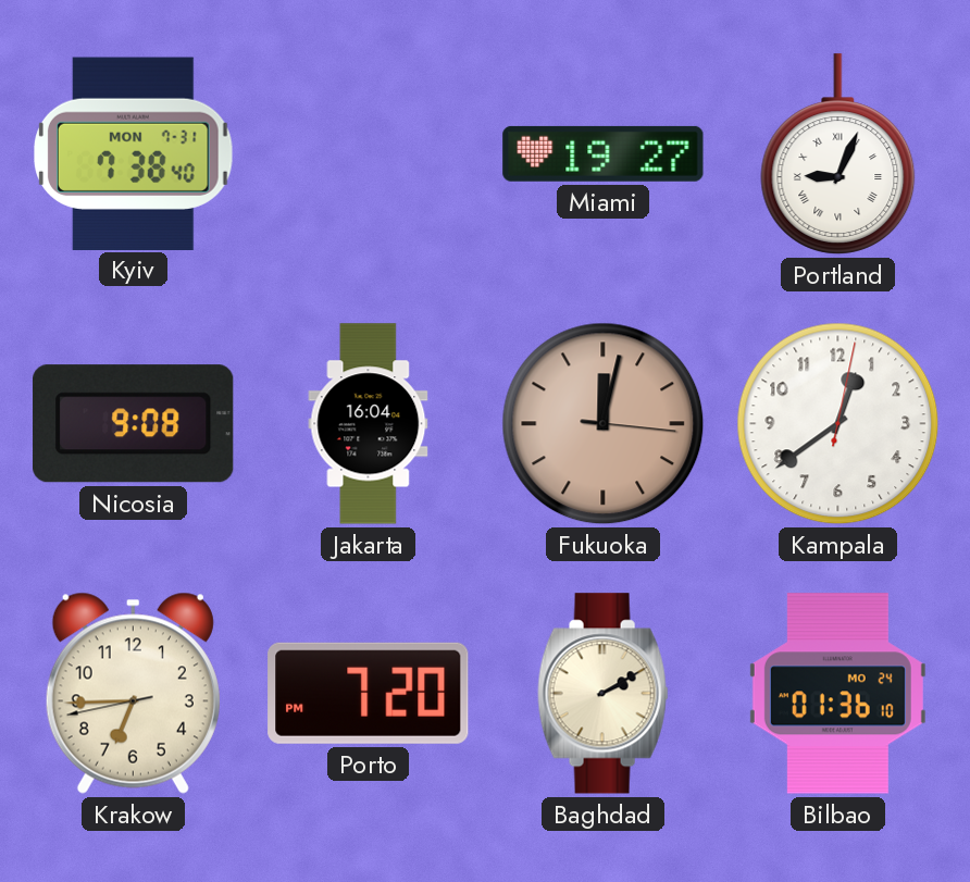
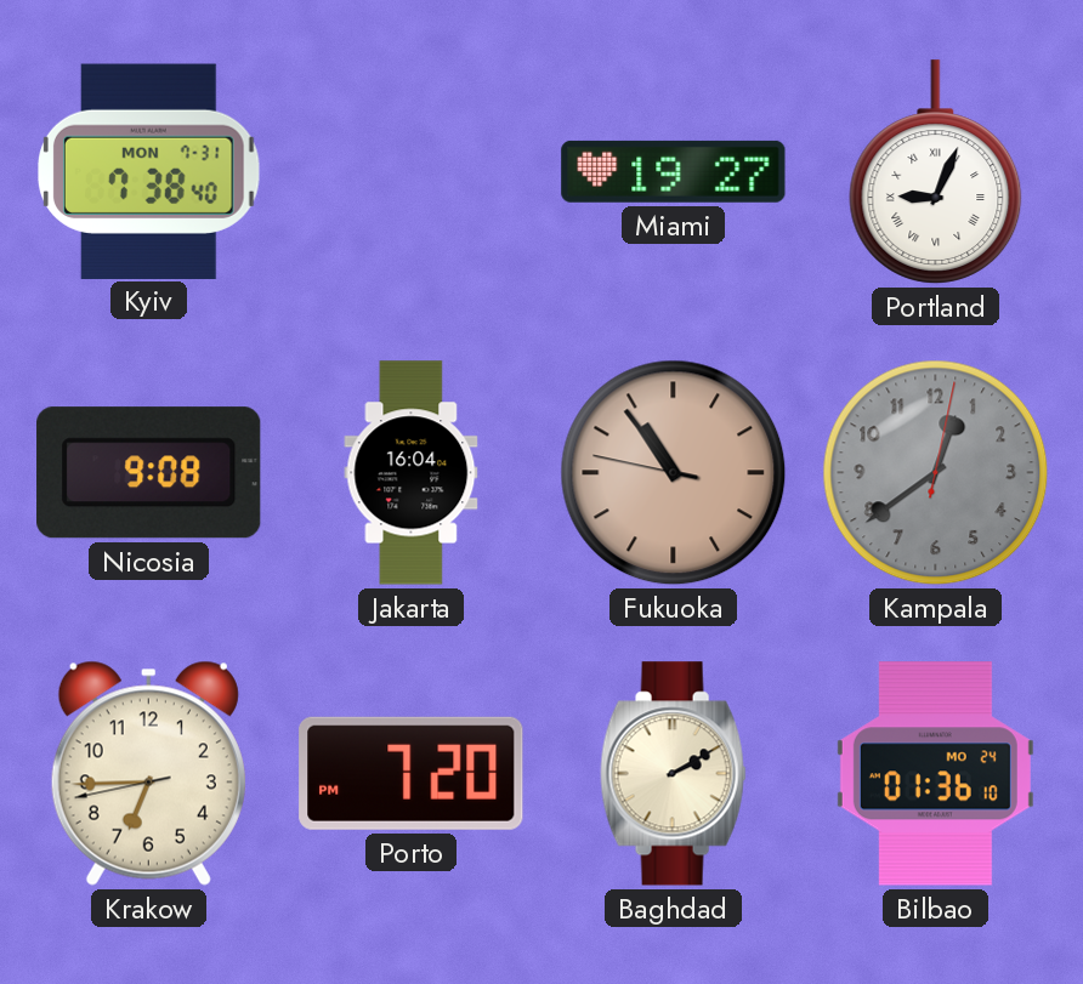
Fukuoka: 12:02 -> 10:53
Kampala dial: white -> grey
